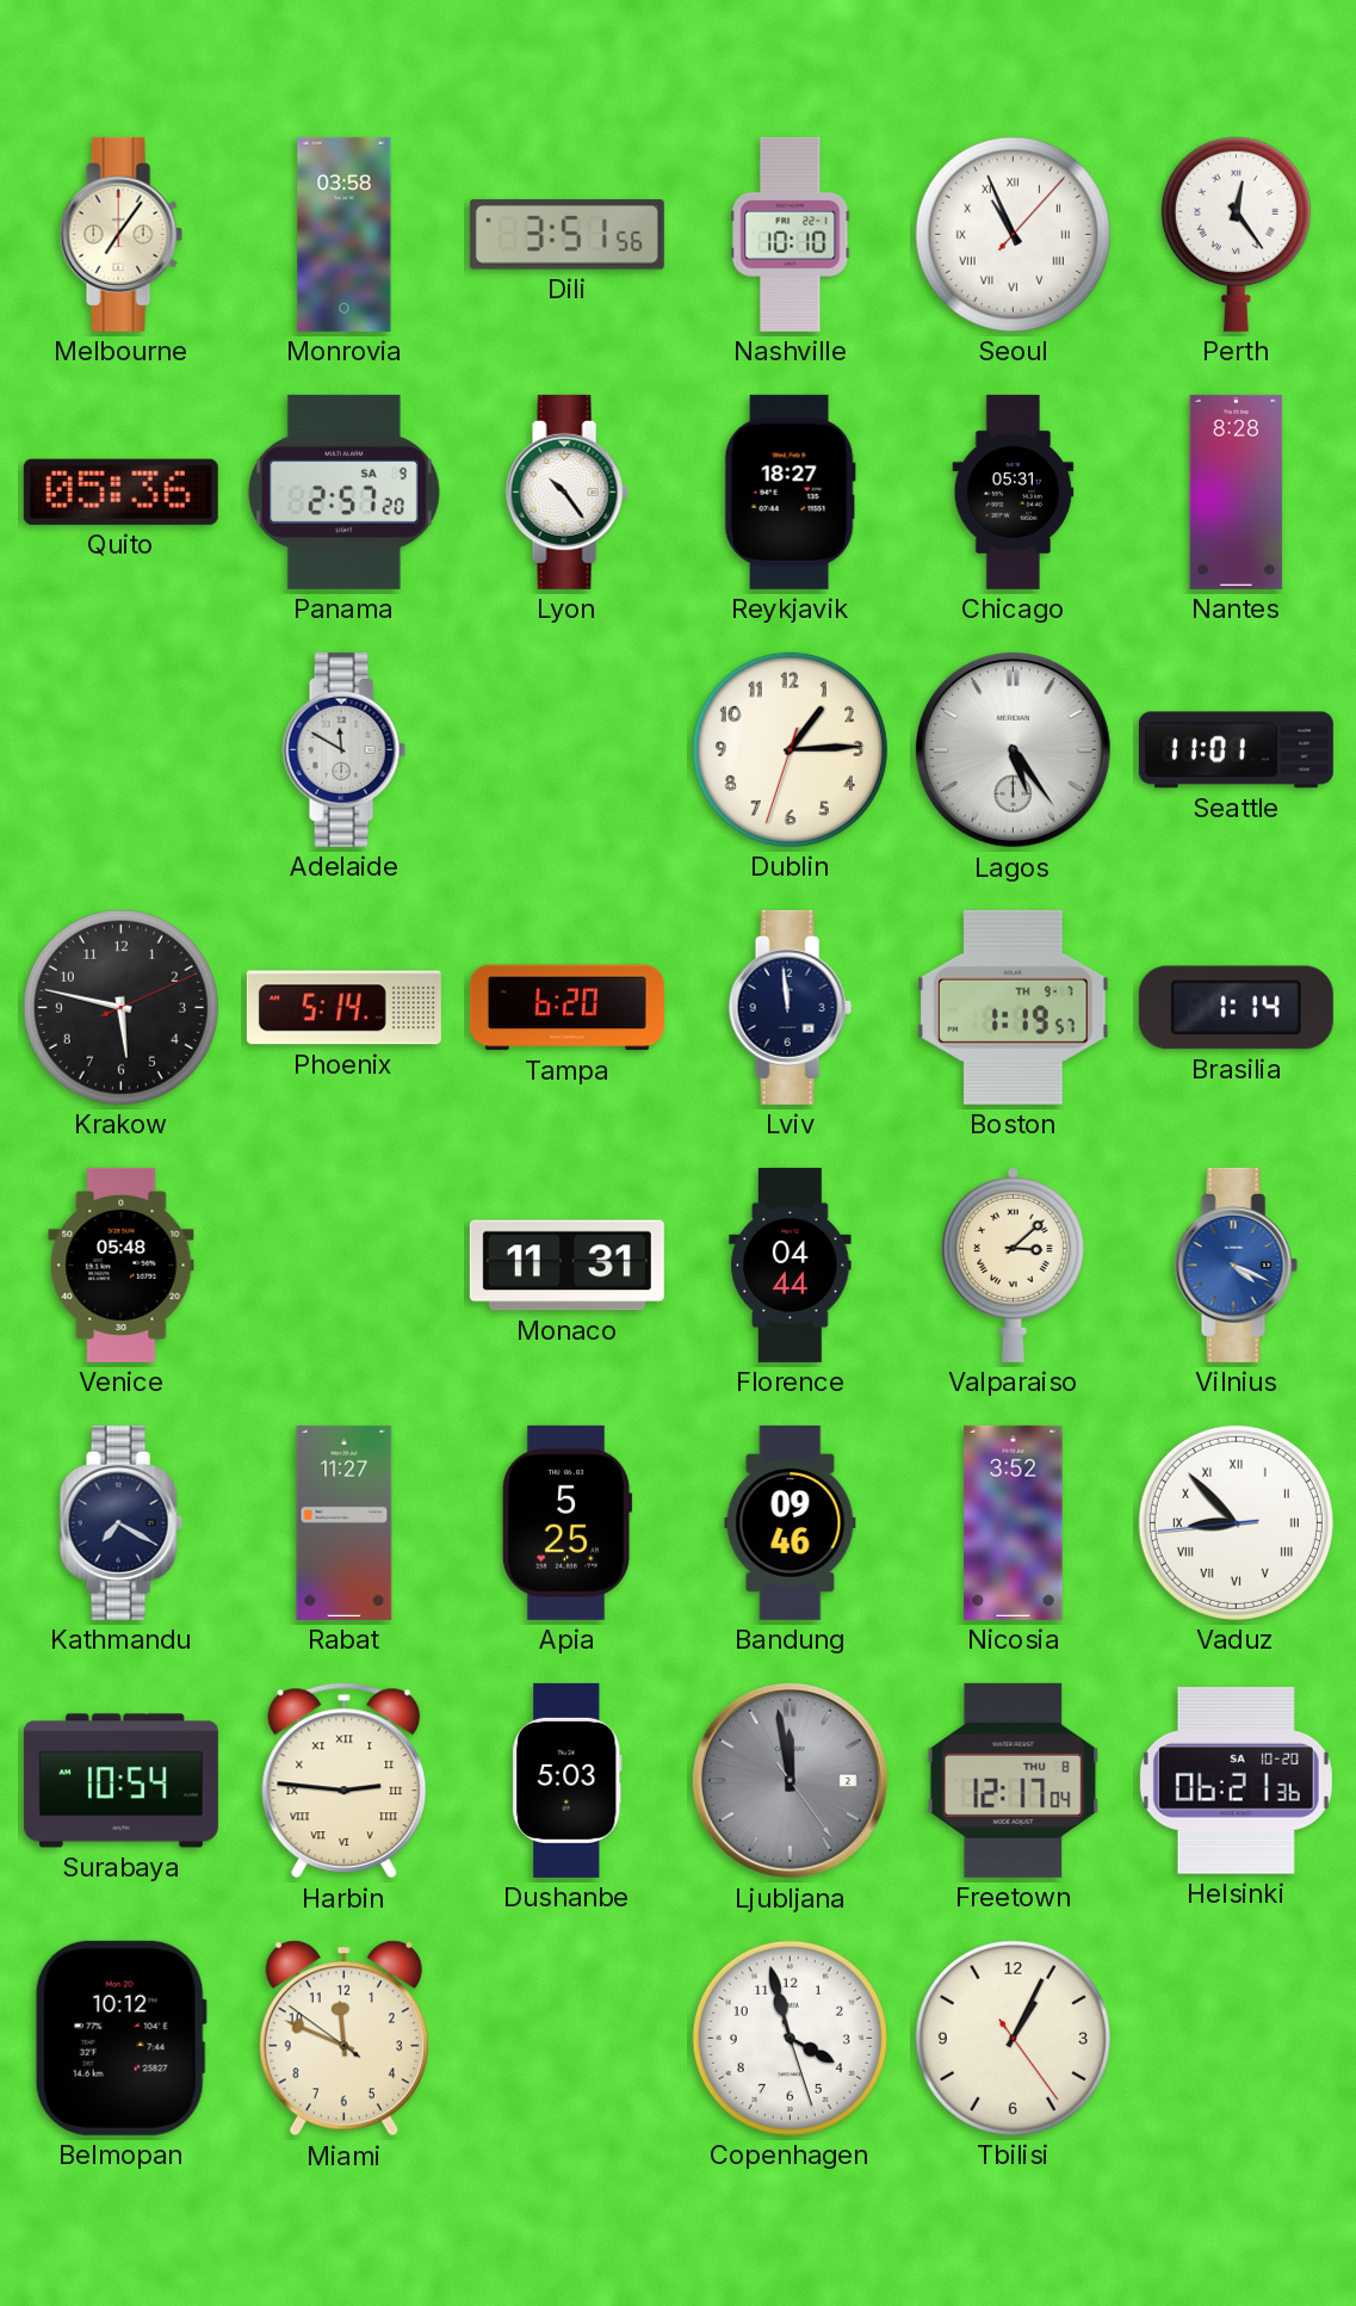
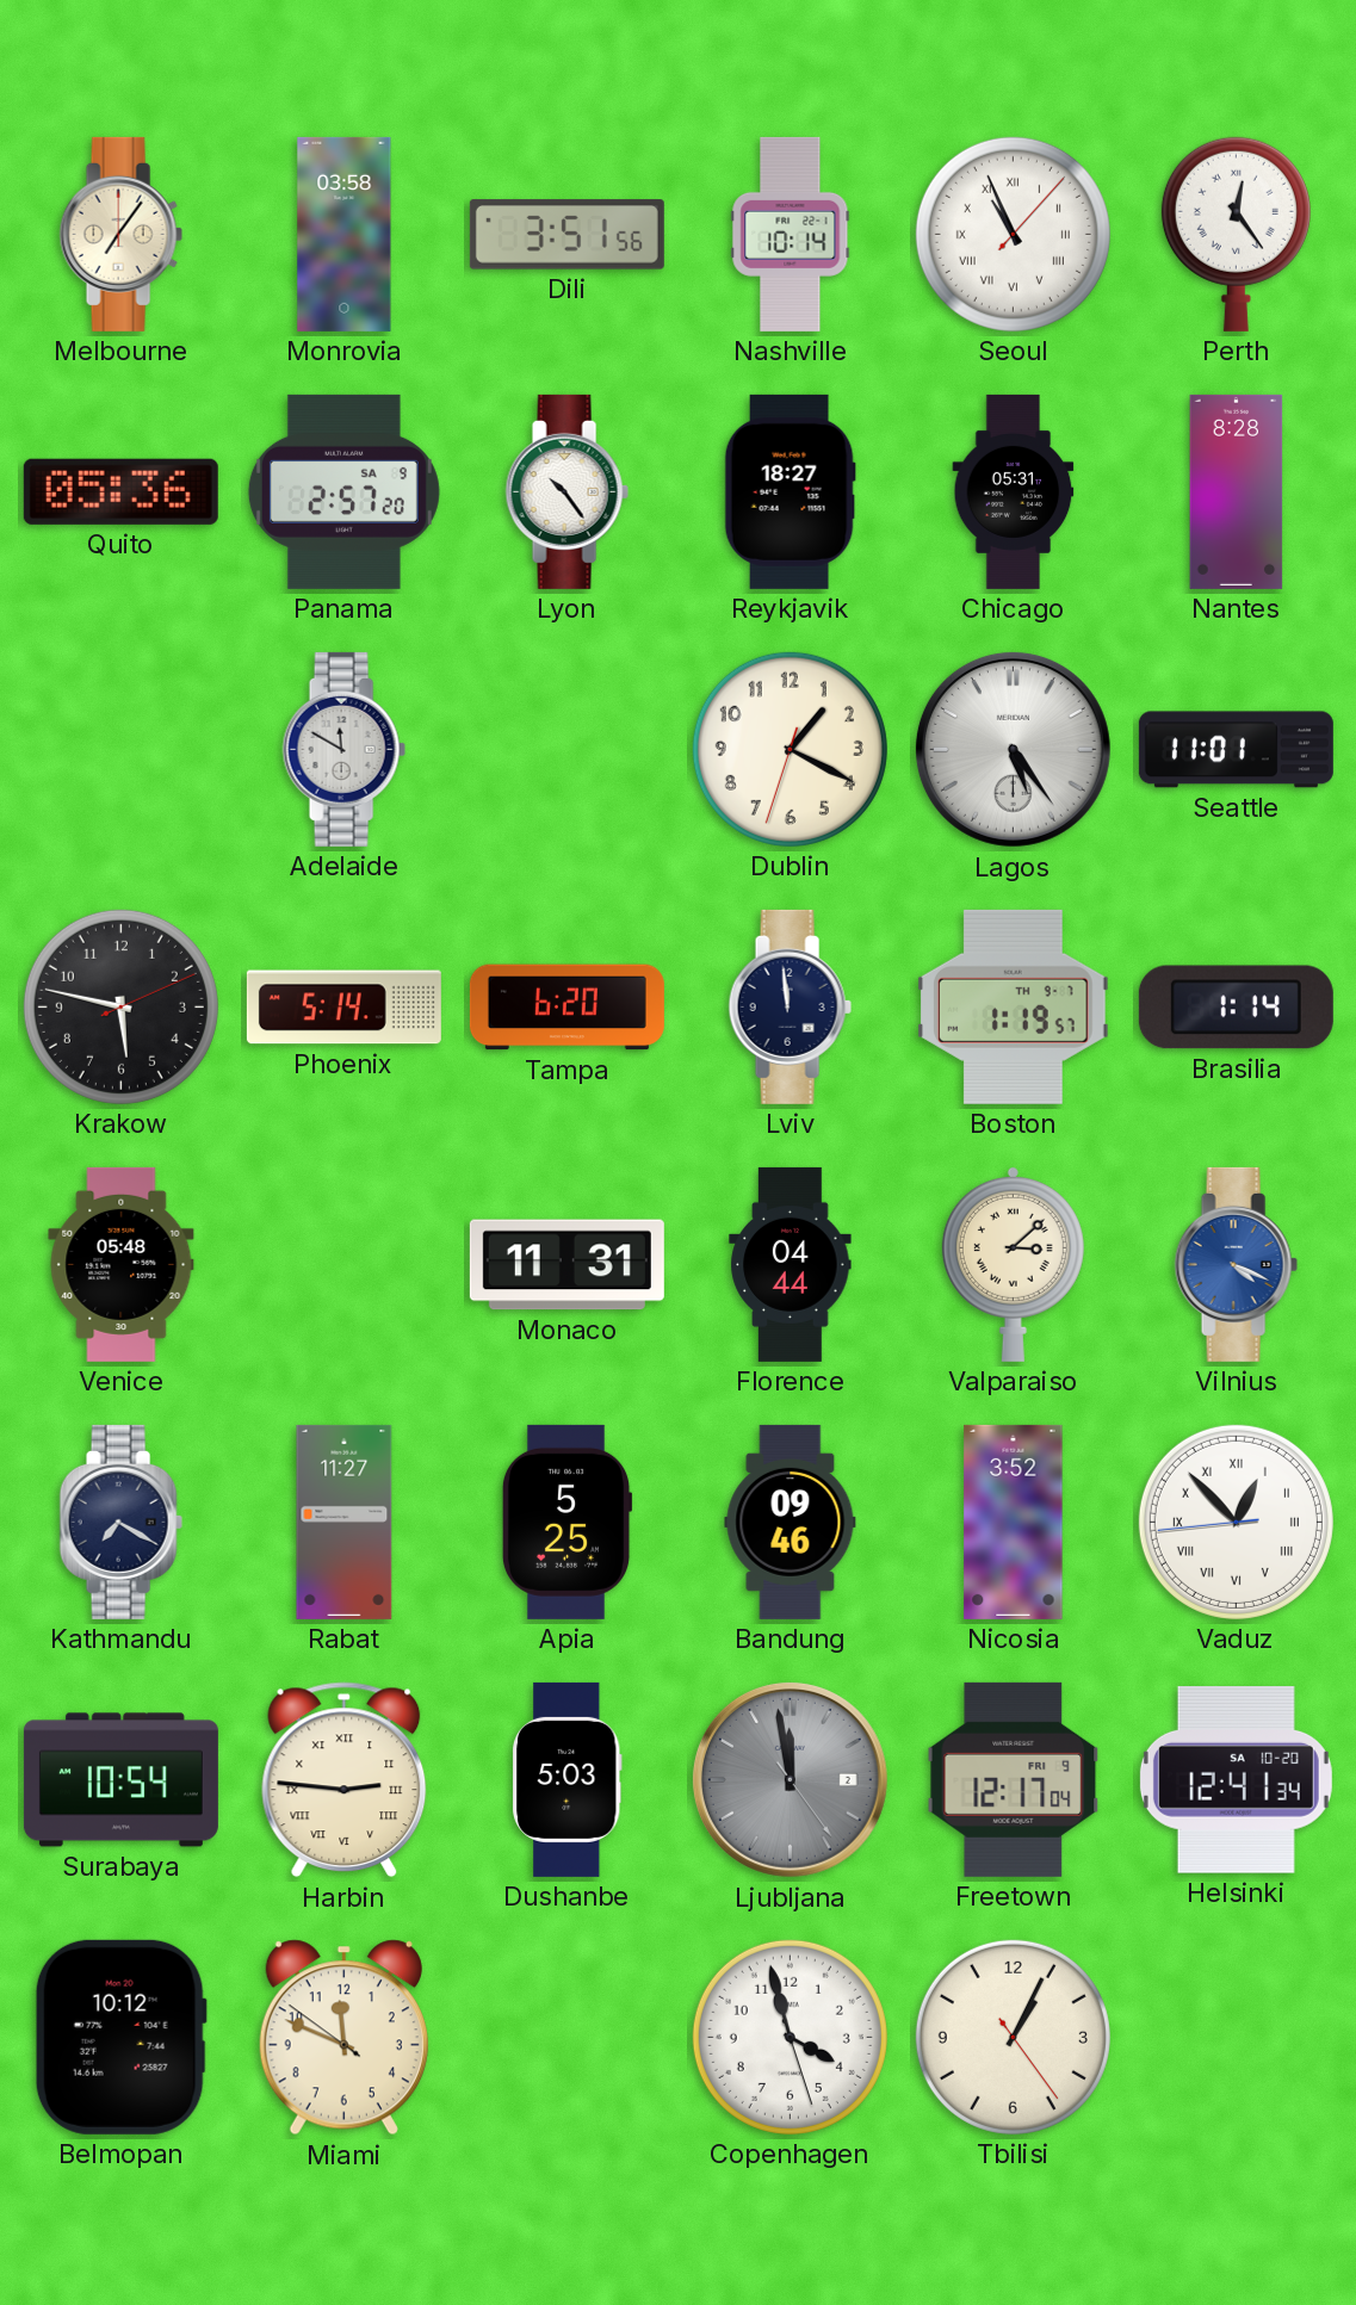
Nashville: 10:10 -> 10:14
Dublin: 1:14 -> 1:19
Vaduz: 8:52 -> 12:52
Freetown date: THU 8 -> FRI 9
Helsinki: 06:21 -> 12:41
